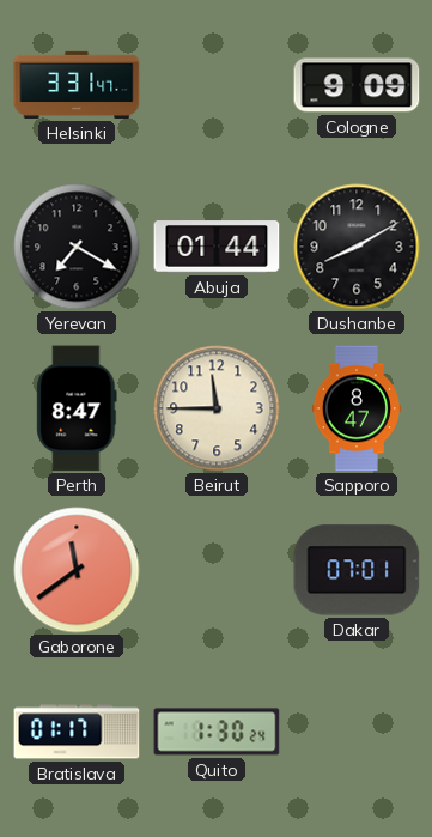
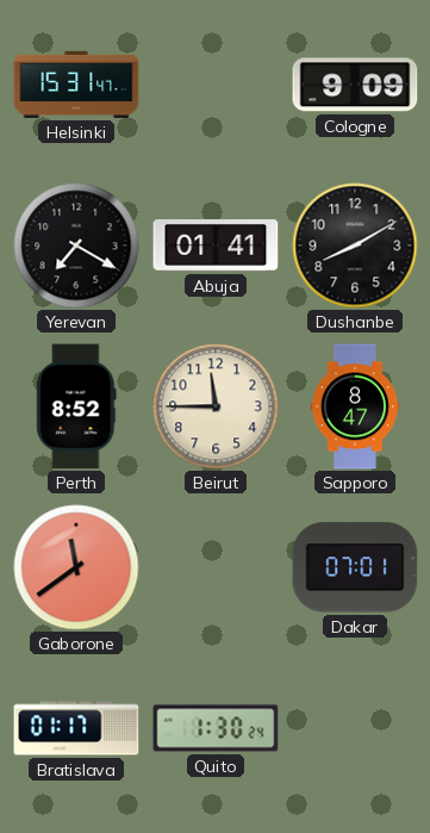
Helsinki: 3:31 -> 15:31
Abuja: 01:44 -> 01:41
Perth: 8:47 -> 8:52
